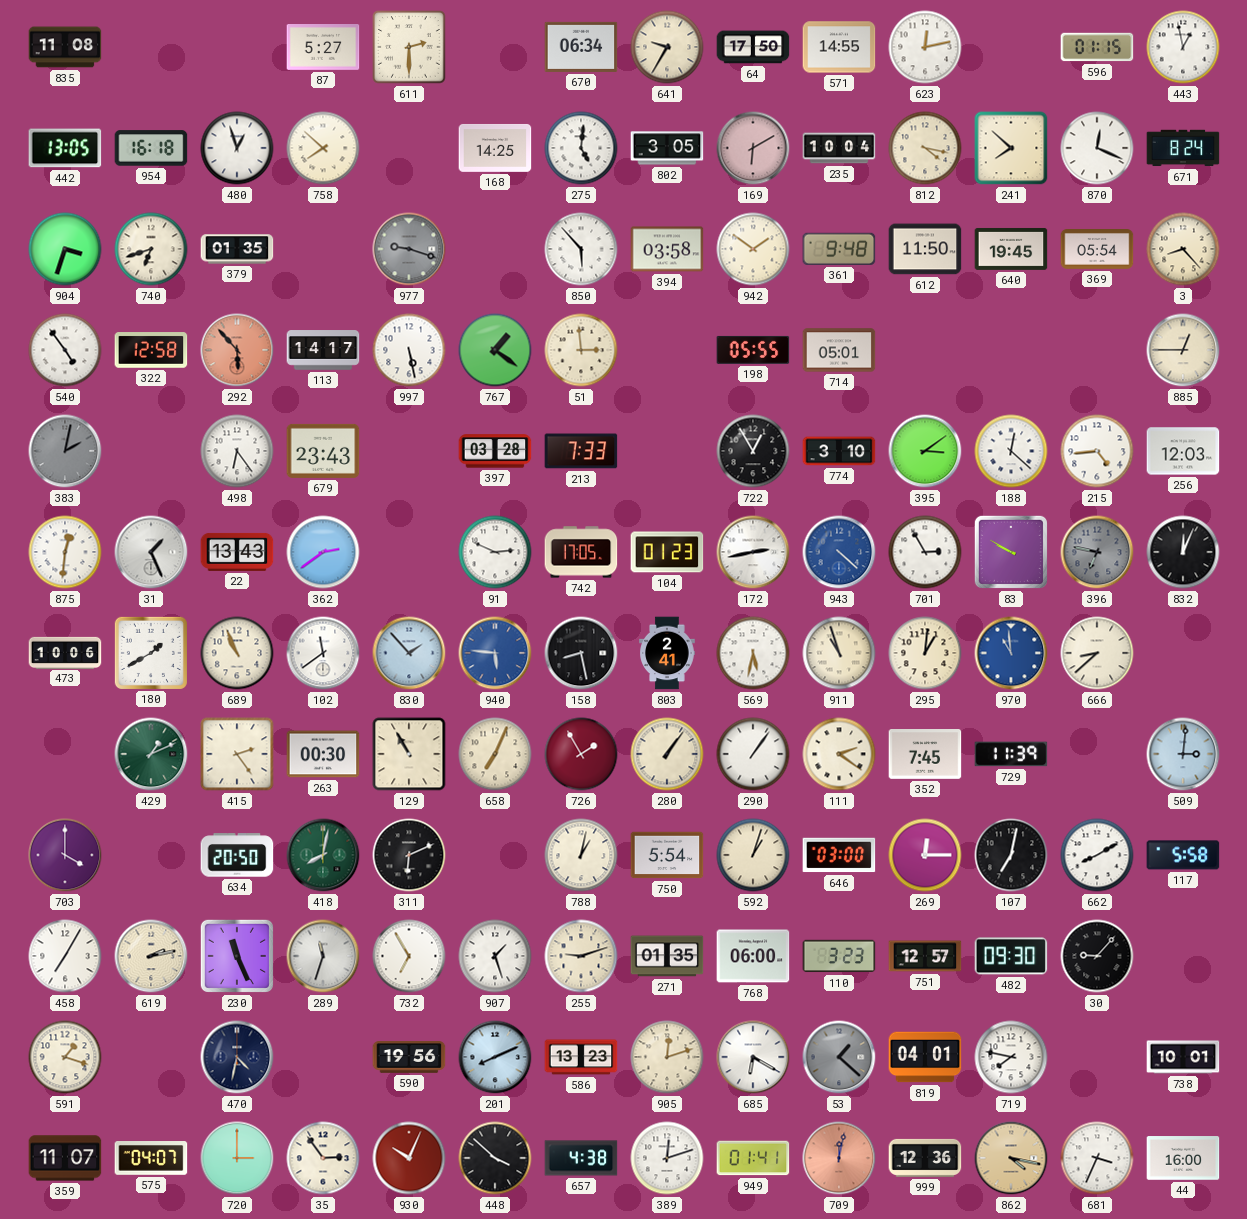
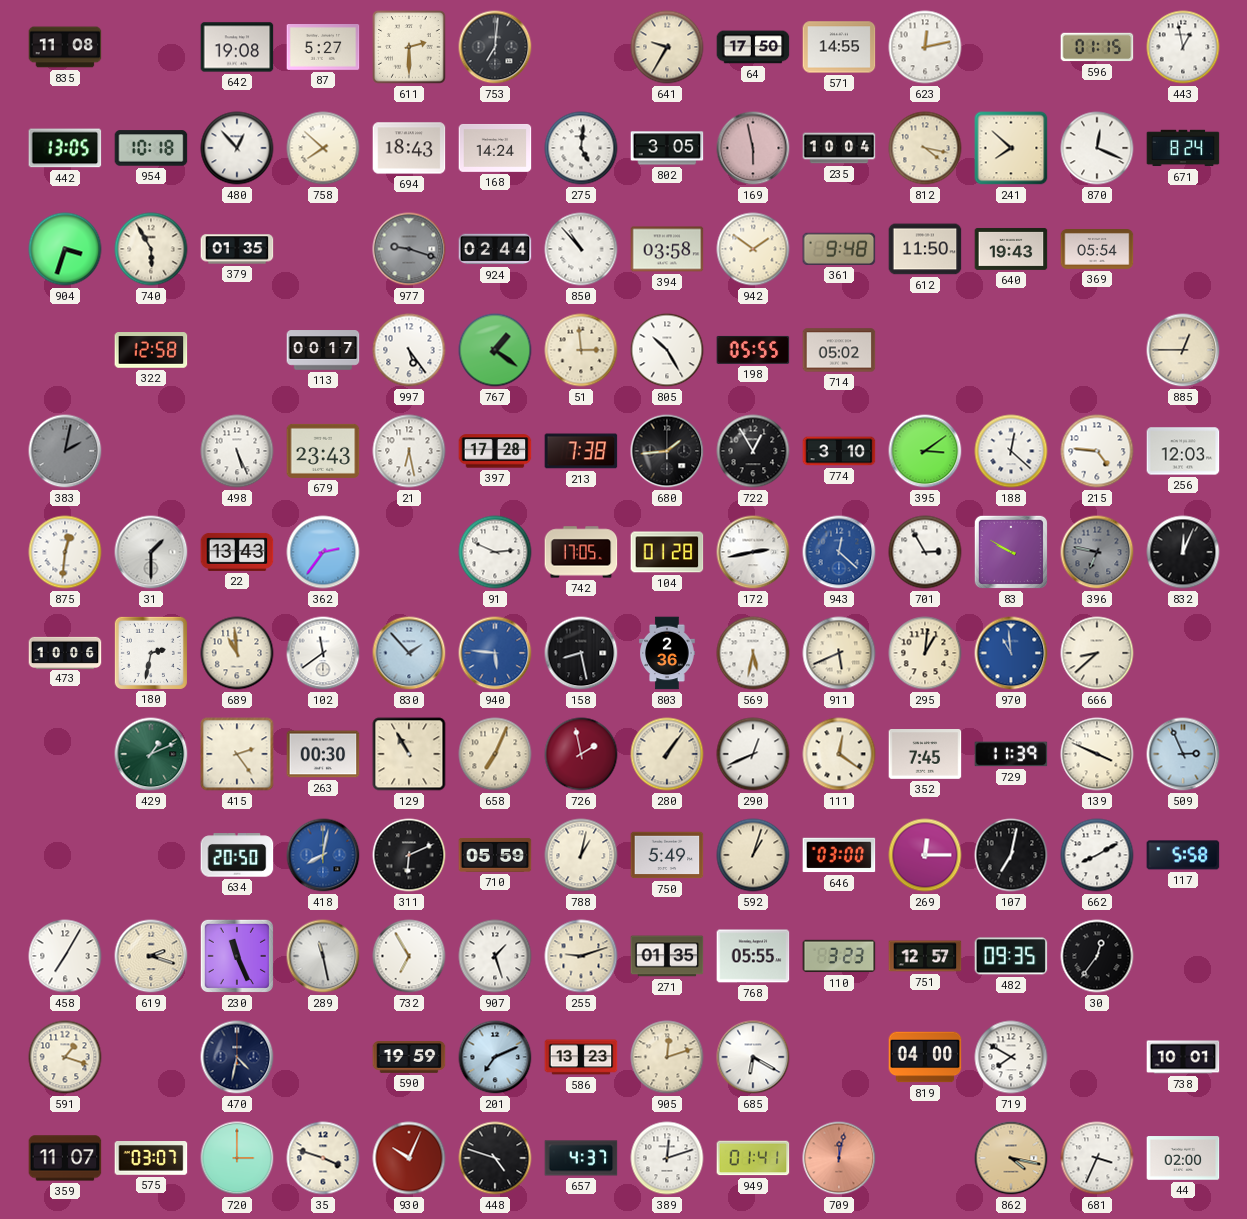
642: none -> 19:08
753: none -> 7:01
670: 06:34 -> none
954: 16:18 -> 10:18
480: 12:57 -> 12:53
694: none -> 18:43
168: 14:25 -> 14:24
169: 6:10 -> 5:58
740: 6:42 -> 5:55
924: none -> 02:44
850: 5:53 -> 10:53
640: 19:45 -> 19:43
3: 8:23 -> none
540: 4:54 -> none
292: 5:53 -> none
113: 14:17 -> 00:17
997: 5:28 -> 5:24
805: none -> 10:25
714: 05:01 -> 05:02
498: 6:24 -> 5:26
21: none -> 6:28
397: 03:28 -> 17:28
213: 7:33 -> 7:38
680: none -> 1:44
215: 4:44 -> 4:46
31: 1:26 -> 1:30
362: 2:39 -> 2:36
104: 01:23 -> 01:28
943: 4:22 -> 12:22
180: 1:40 -> 2:32
689: 10:56 -> 10:59
803: 2:41 -> 2:36
911: 10:57 -> 5:41
726: 1:55 -> 1:58
290: 1:06 -> 12:41
111: 2:21 -> 12:21
139: none -> 3:49
509: 3:01 -> 2:56
703: 4:00 -> none
418 dial: green -> blue
710: none -> 05:59
750: 5:54 -> 5:49
619: 2:13 -> 2:18
289: 11:33 -> 11:28
768: 06:00 -> 05:55
482: 09:30 -> 09:35
30: 9:07 -> 12:36
590: 19:56 -> 19:59
201: 8:11 -> 7:11
53: 1:22 -> none
819: 04:01 -> 04:00
719: 7:47 -> 7:50
575: 04:07 -> 03:07
35: 2:54 -> 3:48
448: 3:52 -> 4:48
657: 4:38 -> 4:37
999: 12:36 -> none
44: 16:00 -> 02:00
